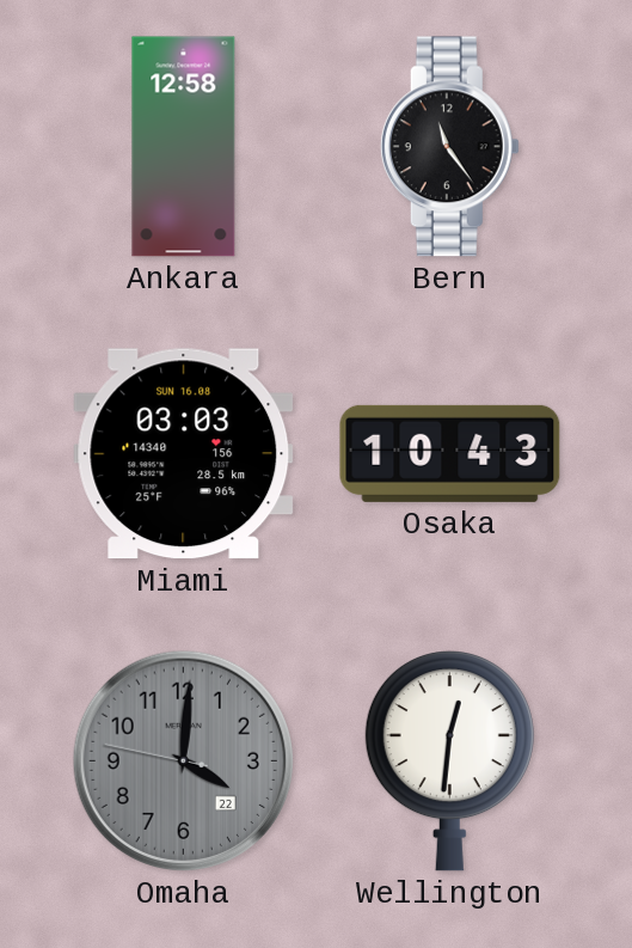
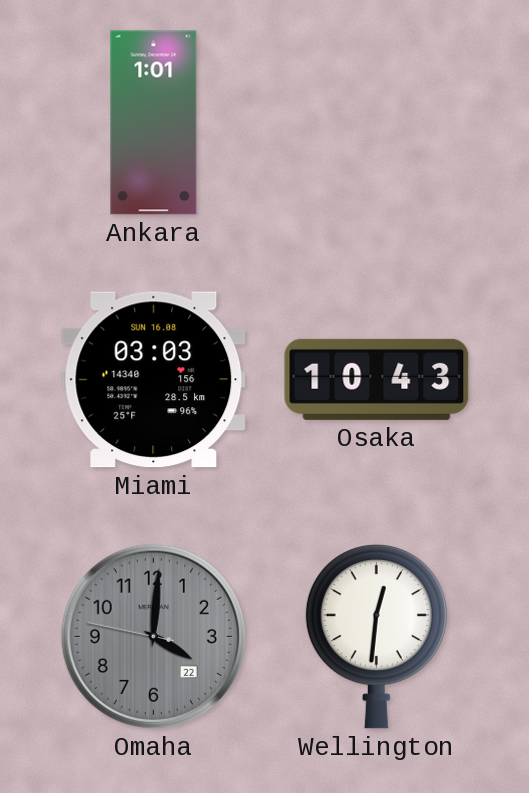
Ankara: 12:58 -> 1:01
Bern: 11:24 -> none
